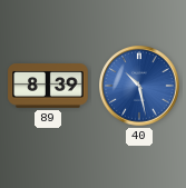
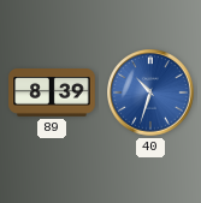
40: 10:28 -> 10:33
